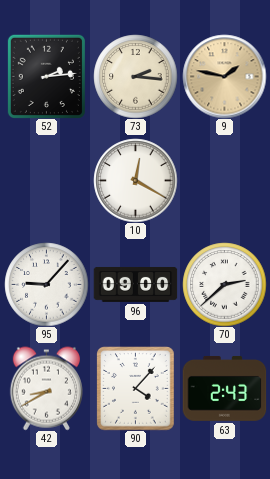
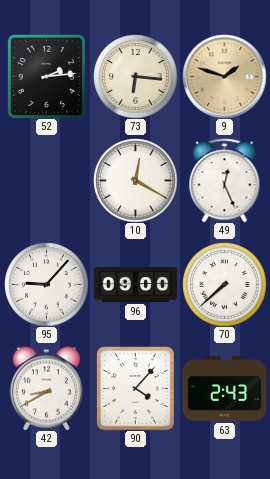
73: 2:16 -> 6:16
9: 1:47 -> 1:48
49: none -> 12:26
70: 2:38 -> 7:38
